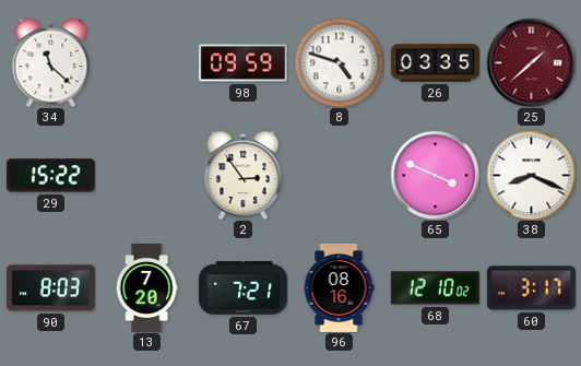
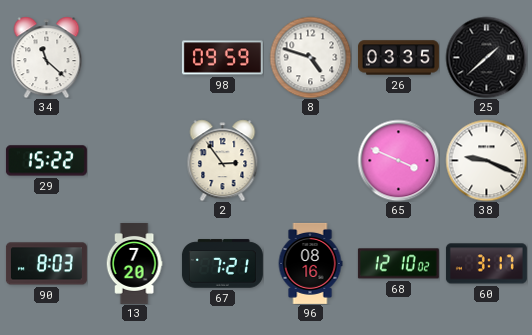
25 dial: burgundy -> black
38: 8:19 -> 9:19
